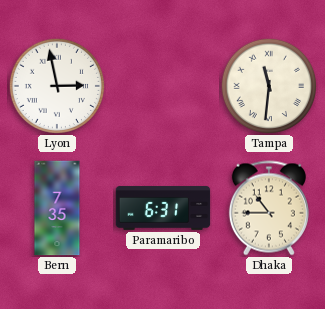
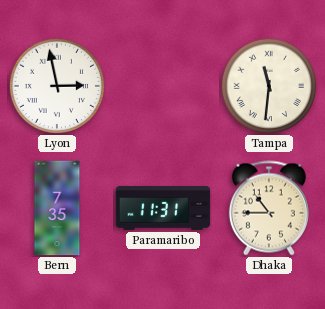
Paramaribo: 6:31 -> 11:31
